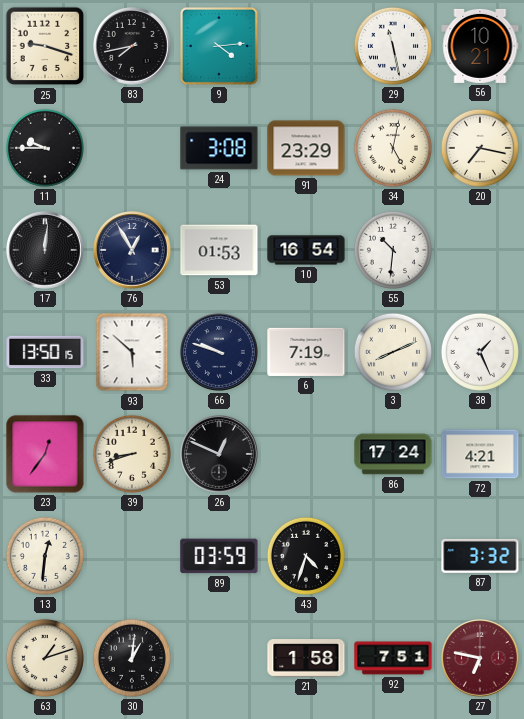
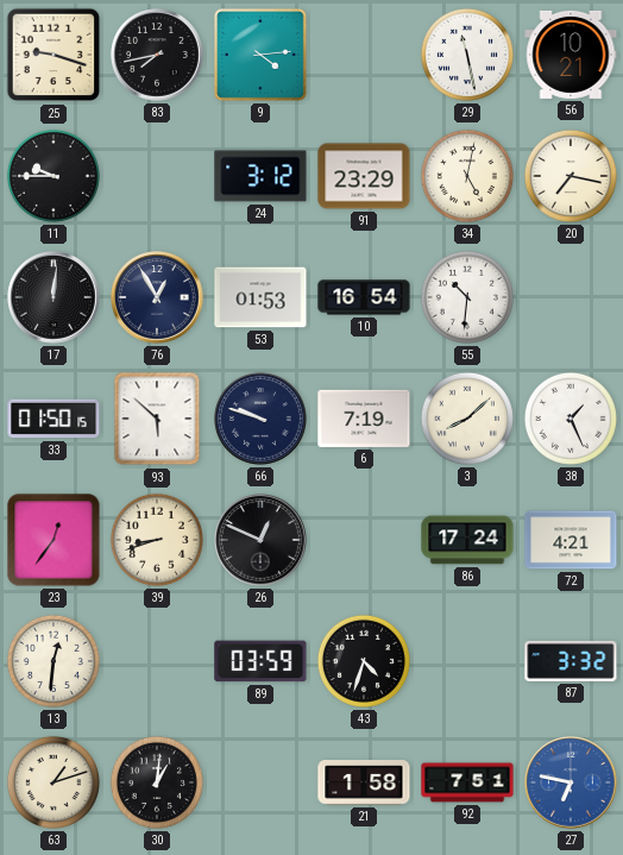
24: 3:08 -> 3:12
33: 13:50 -> 01:50
3: 8:11 -> 8:08
27 dial: burgundy -> blue
